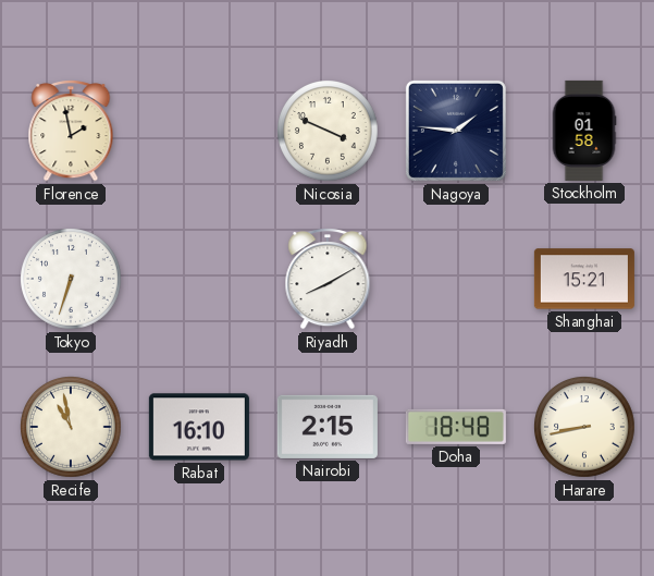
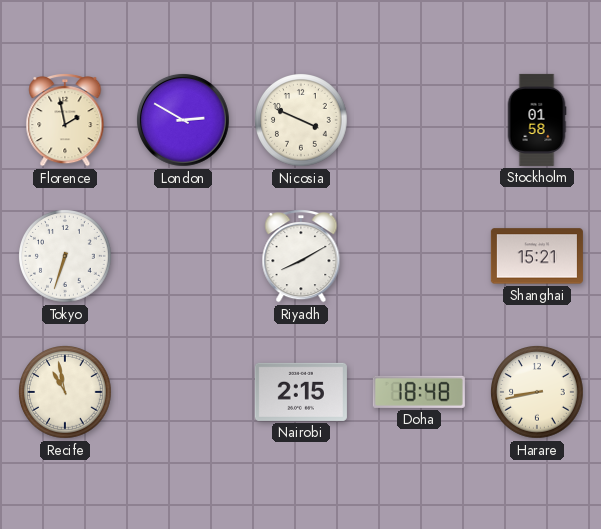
London: none -> 2:50
Nagoya: 1:46 -> none
Rabat: 16:10 -> none
